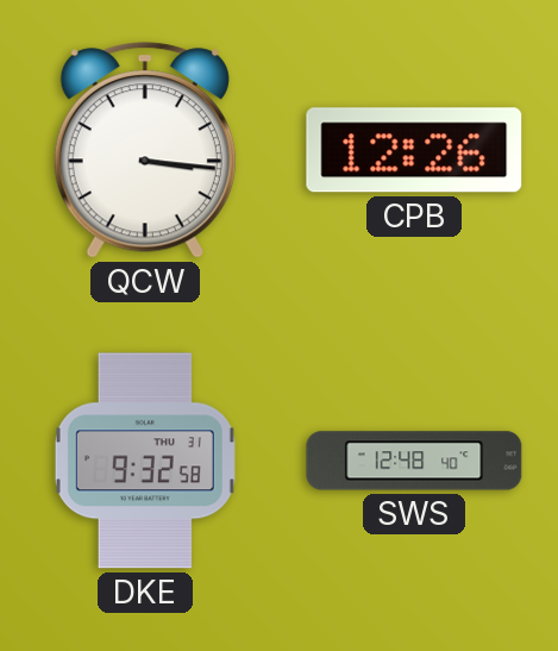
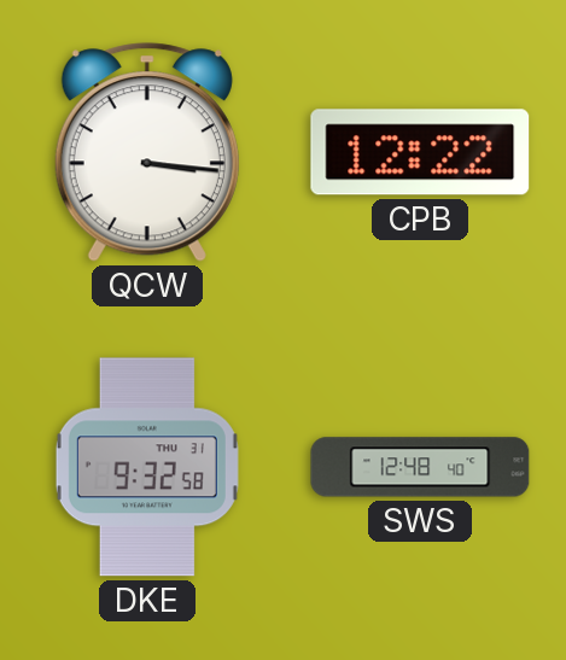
CPB: 12:26 -> 12:22
